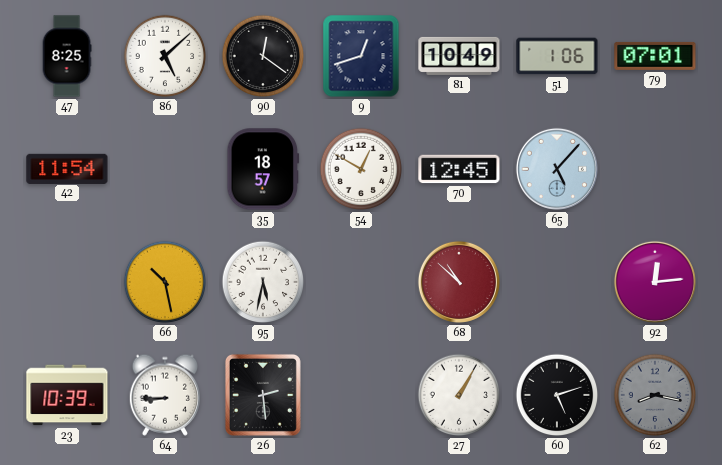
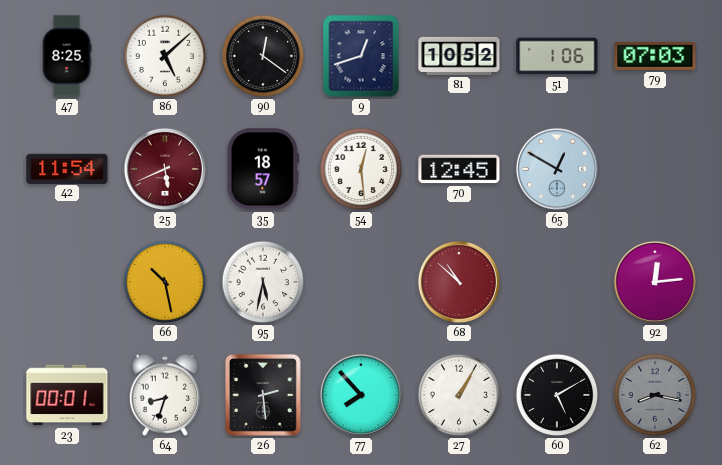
81: 10:49 -> 10:52
79: 07:01 -> 07:03
25: none -> 5:41
54: 12:50 -> 12:29
65: 5:07 -> 12:50
23: 10:39 -> 00:01
64: 8:45 -> 8:33
77: none -> 7:53
60: 5:12 -> 5:10
